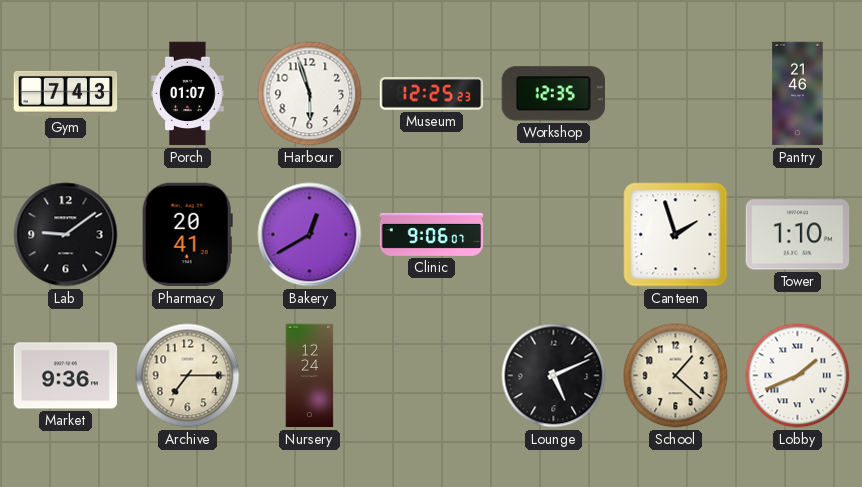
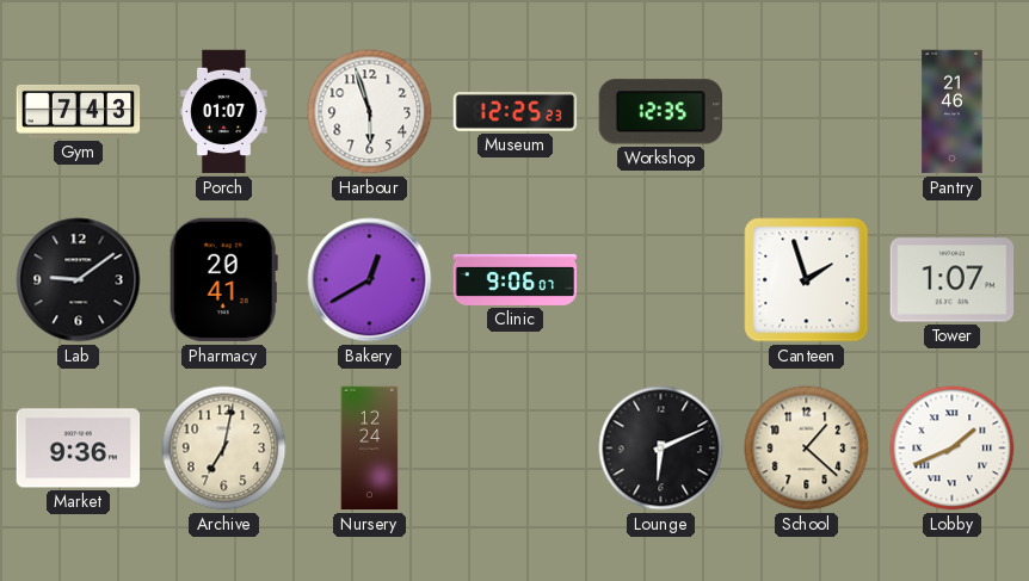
Tower: 1:10 -> 1:07
Archive: 7:15 -> 7:02
Lounge: 5:11 -> 6:11
